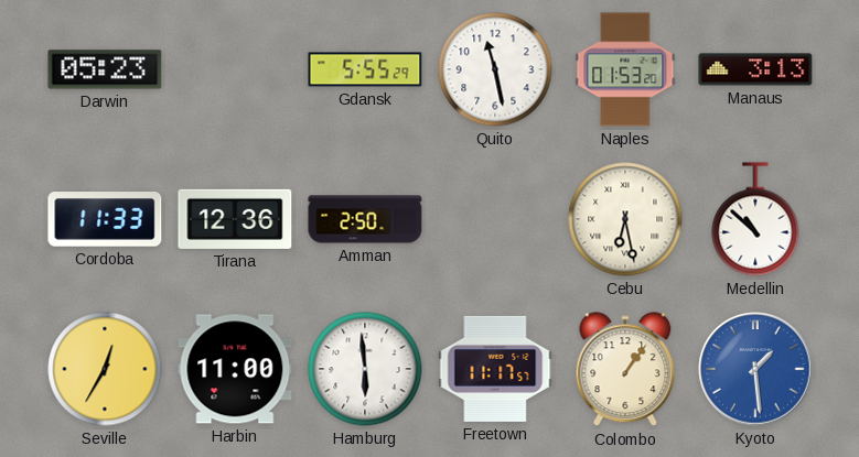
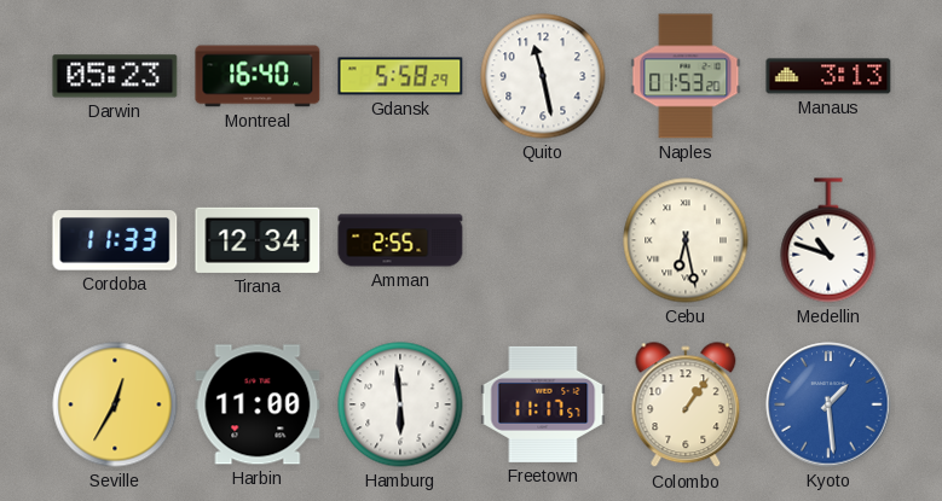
Montreal: none -> 16:40
Gdansk: 5:55 -> 5:58
Tirana: 12:36 -> 12:34
Amman: 2:50 -> 2:55
Medellin: 10:52 -> 10:48
